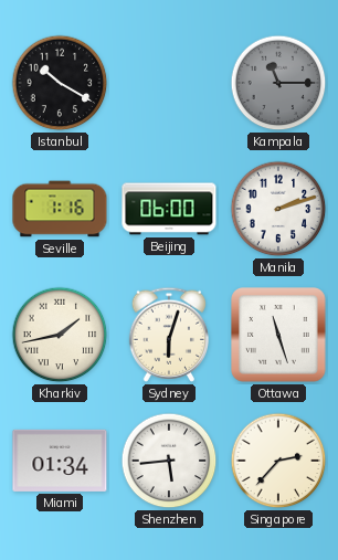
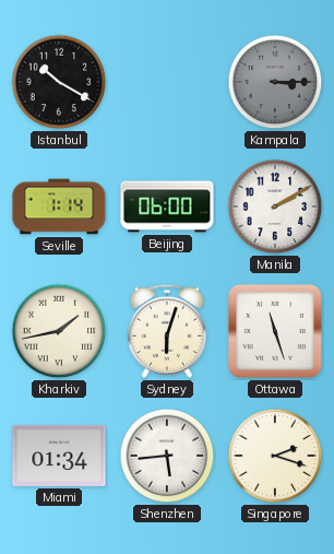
Kampala: 11:15 -> 3:15
Seville: 1:16 -> 1:14
Manila: 2:12 -> 2:10
Singapore: 2:37 -> 2:18
